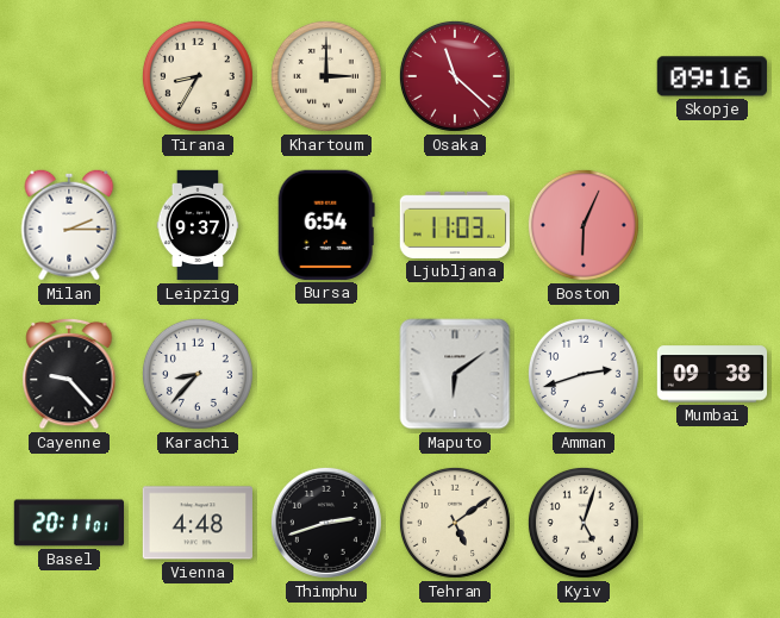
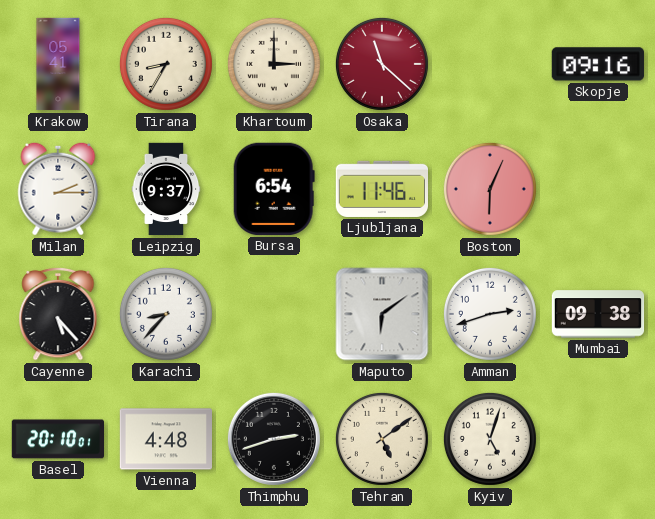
Krakow: none -> 05:41
Ljubljana: 11:03 -> 11:46
Cayenne: 9:23 -> 5:23
Basel: 20:11 -> 20:10
